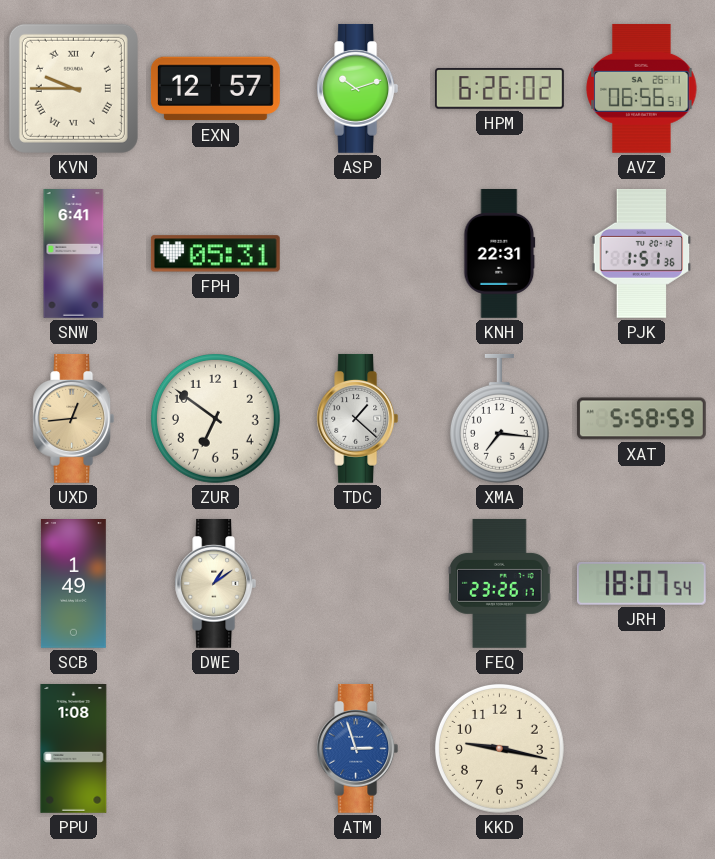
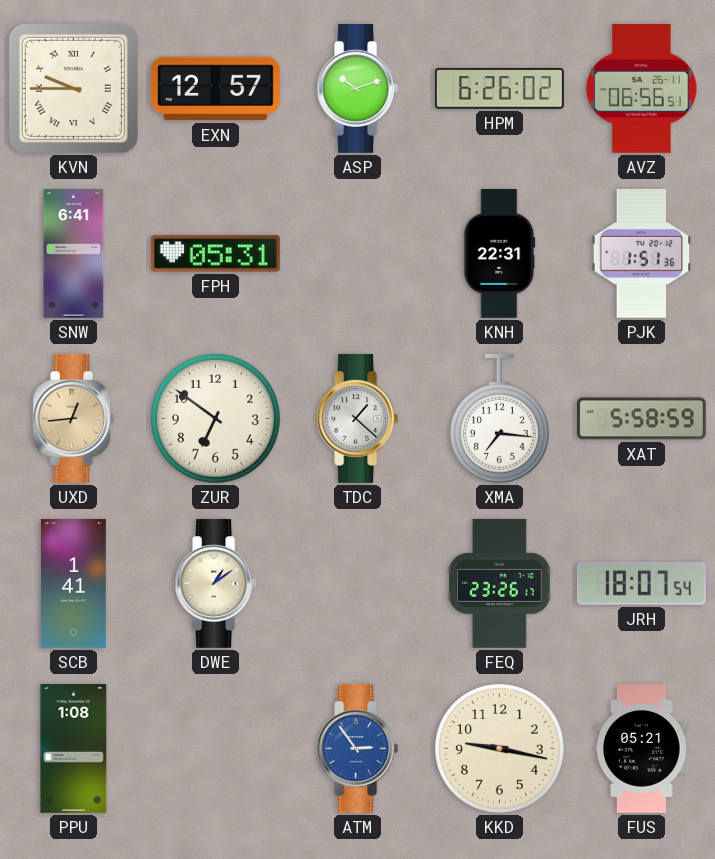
SCB: 1:49 -> 1:41
ATM: 2:57 -> 2:54
FUS: none -> 05:21
